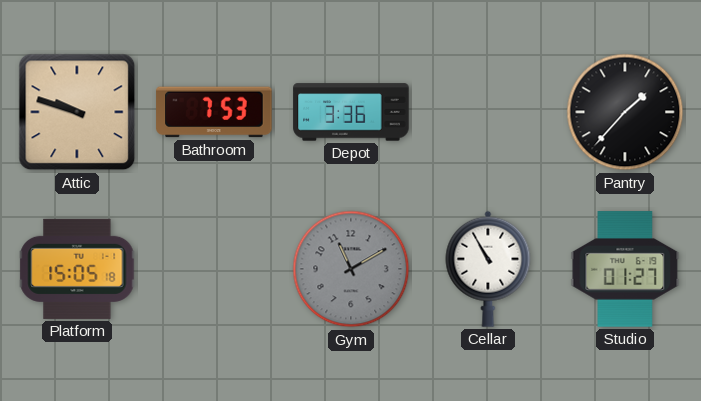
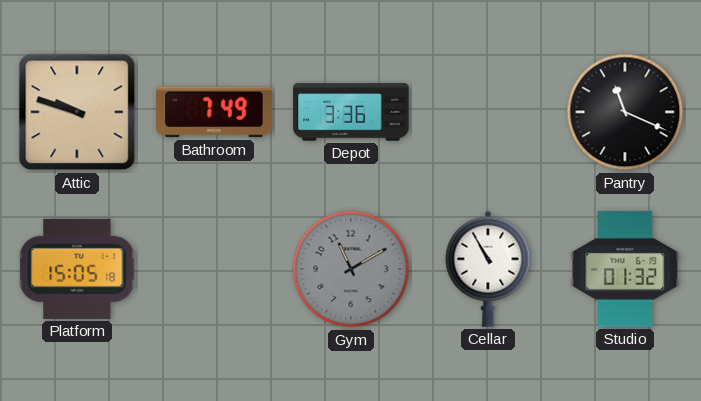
Bathroom: 7:53 -> 7:49
Pantry: 1:37 -> 11:19
Studio: 01:27 -> 01:32
